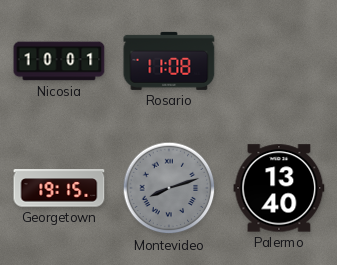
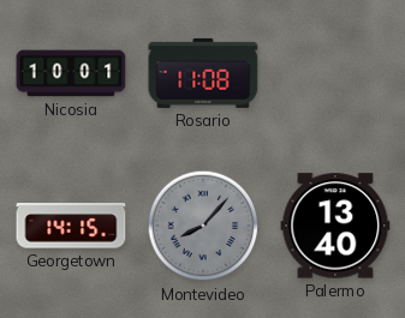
Georgetown: 19:15 -> 14:15
Montevideo: 8:12 -> 8:07
